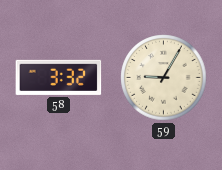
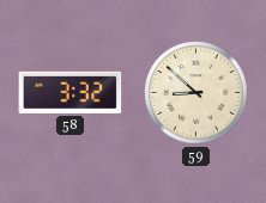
59: 9:05 -> 8:52
